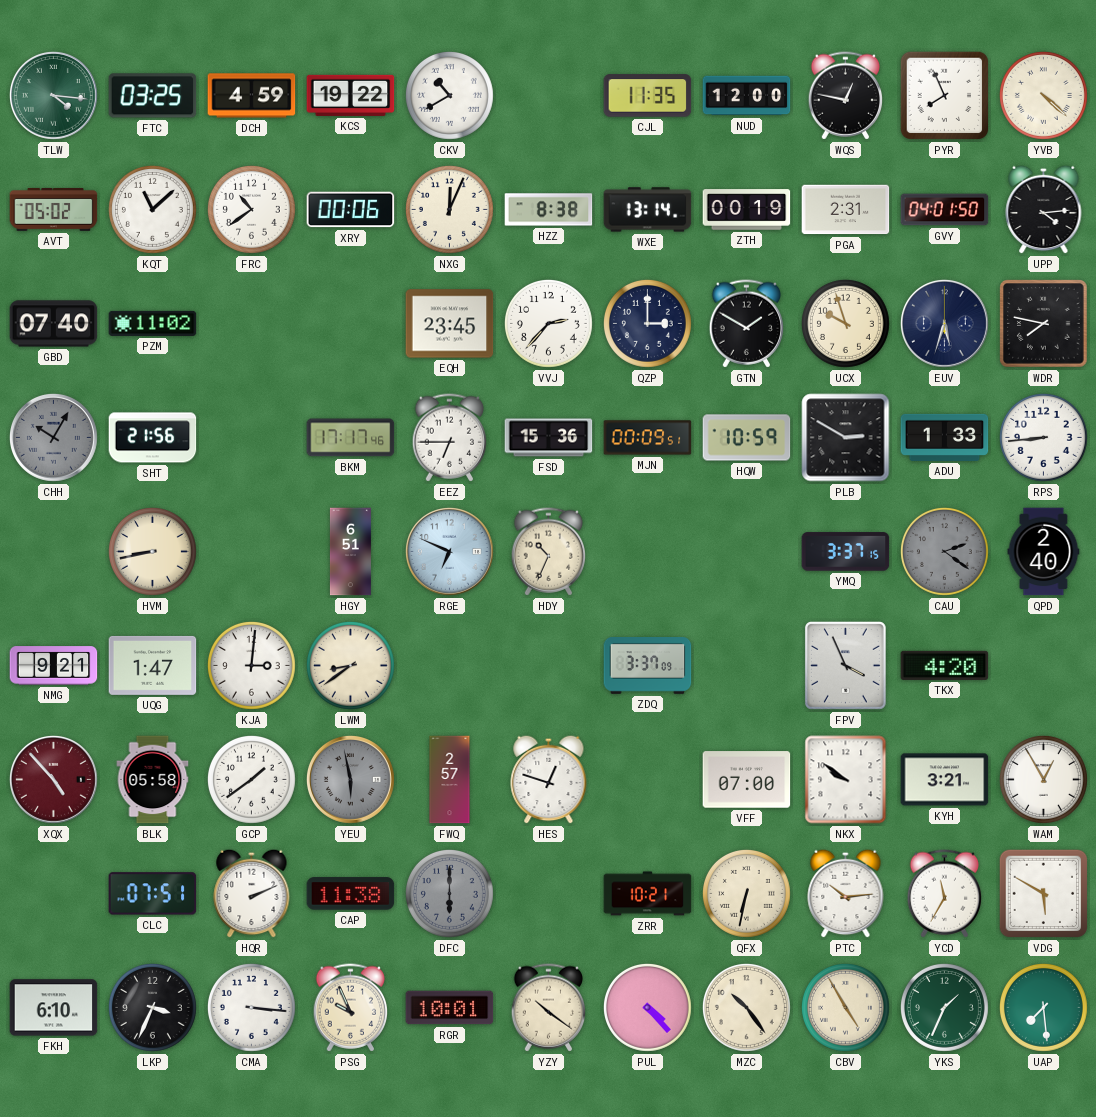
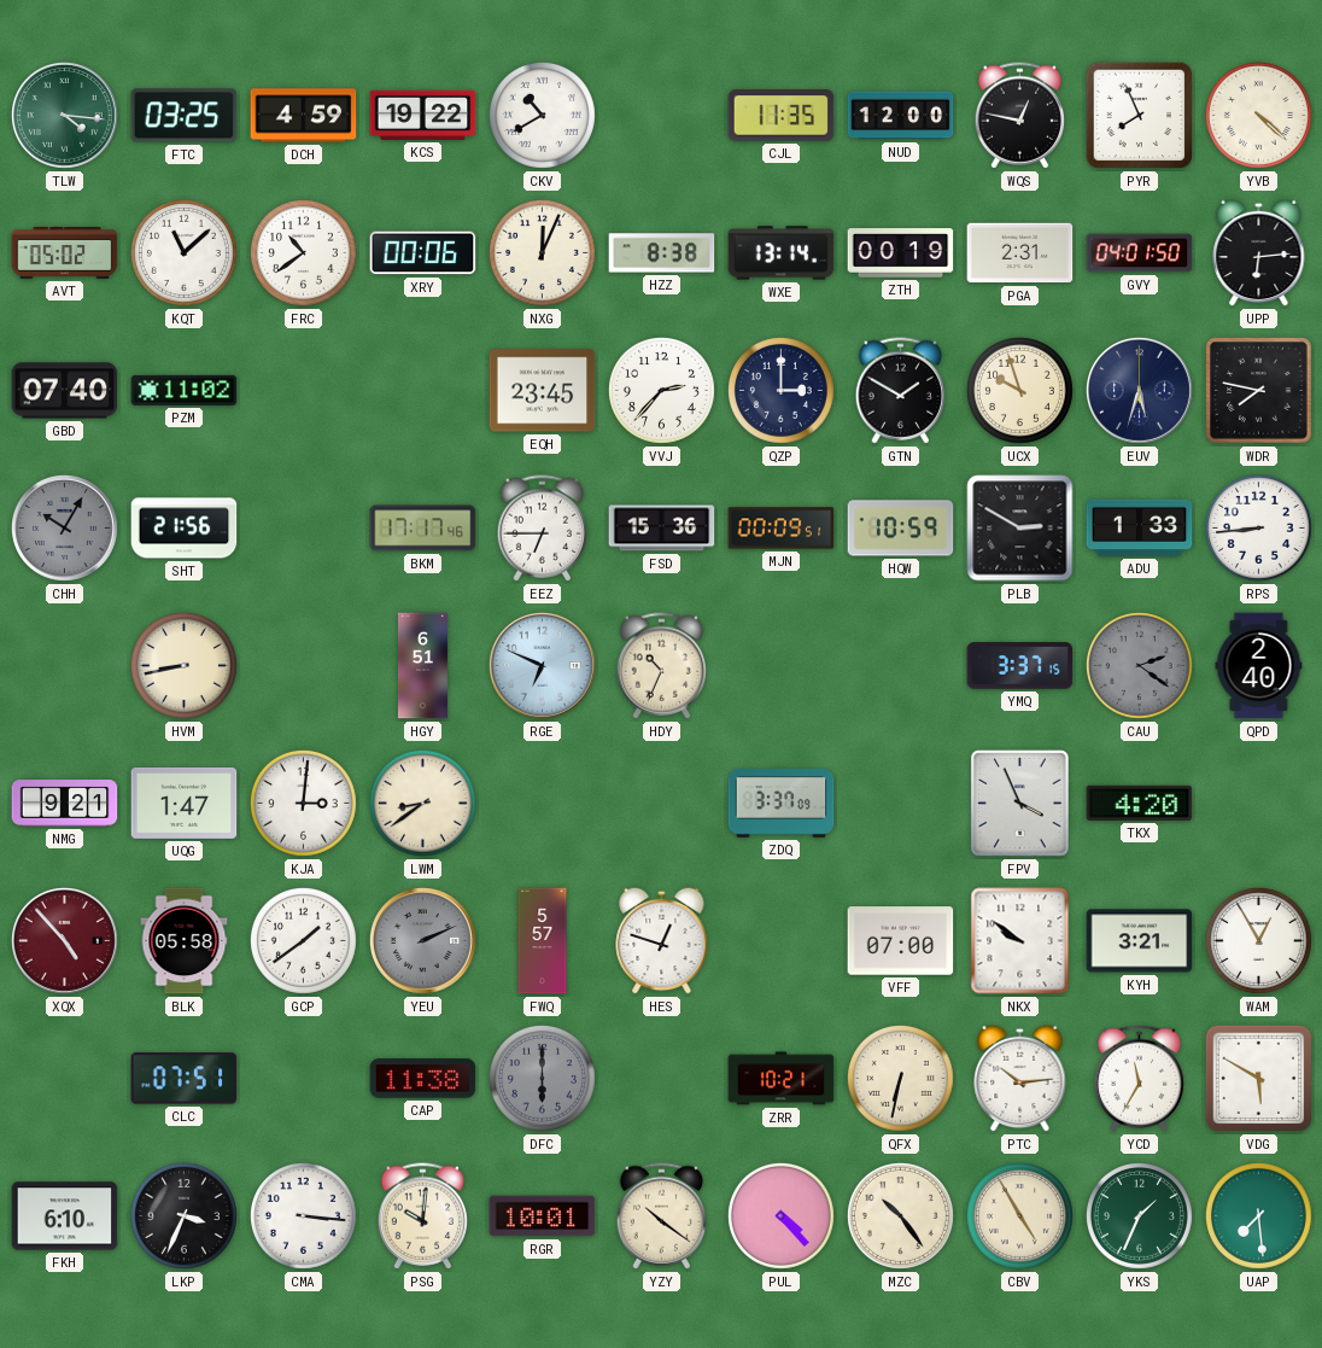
UPP: 4:14 -> 6:14
YEU: 5:58 -> 2:11
FWQ: 2:57 -> 5:57
HQR: 2:11 -> none
PSG: 9:56 -> 10:01
